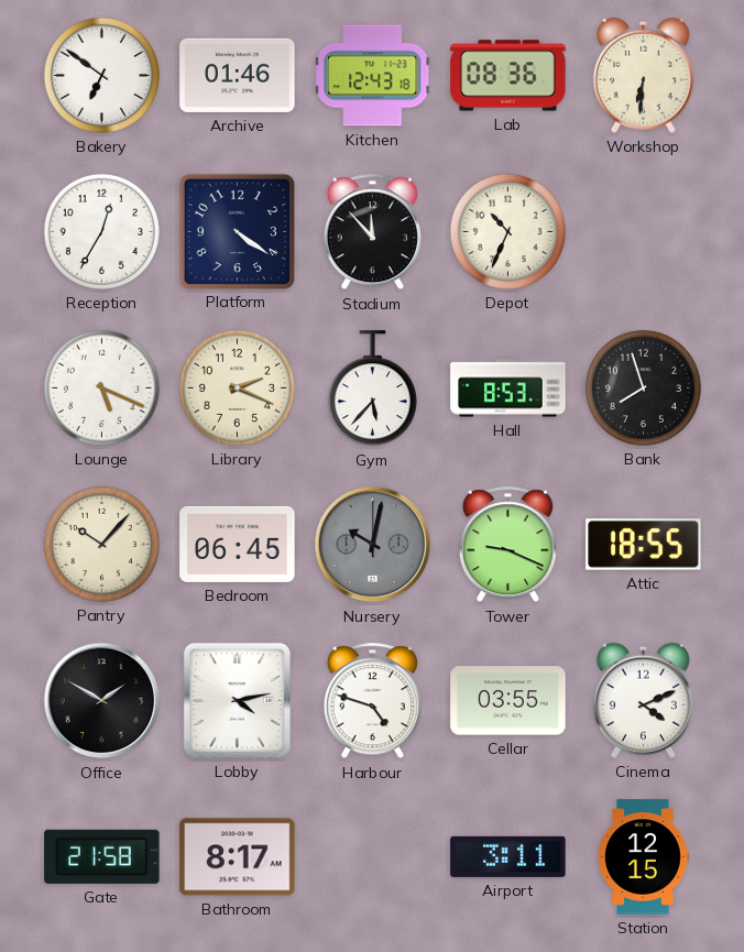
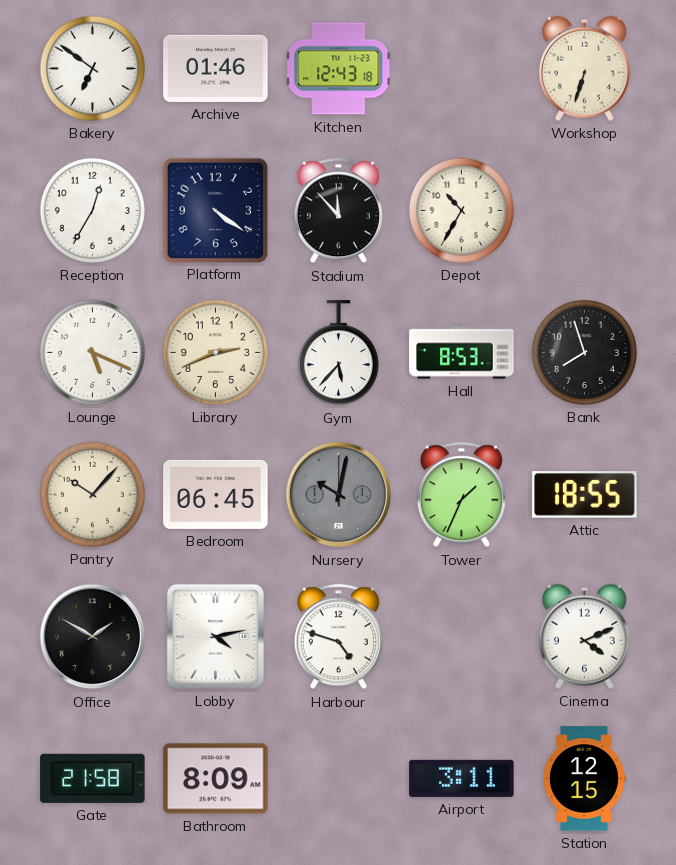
Lab: 08:36 -> none
Workshop: 6:31 -> 6:33
Depot: 10:34 -> 10:35
Library: 2:19 -> 2:41
Tower: 9:19 -> 1:34
Cellar: 03:55 -> none
Bathroom: 8:17 -> 8:09
